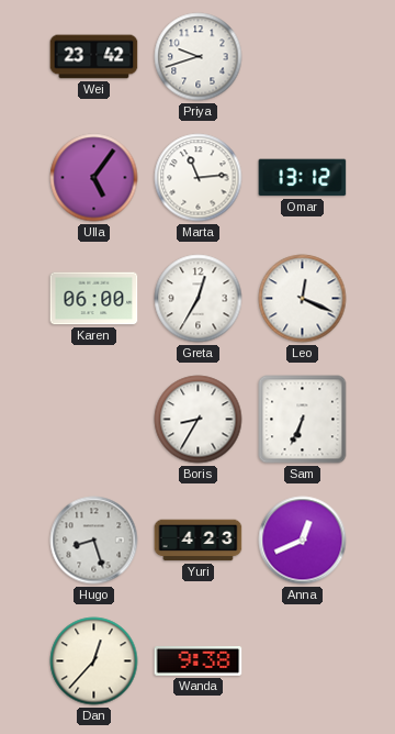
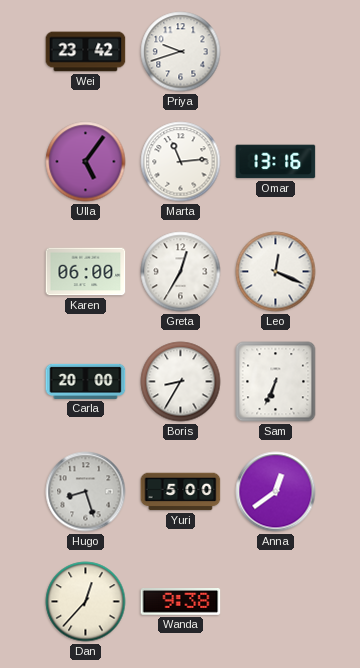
Omar: 13:12 -> 13:16
Carla: none -> 20:00
Yuri: 4:23 -> 5:00
Anna: 12:41 -> 12:39
